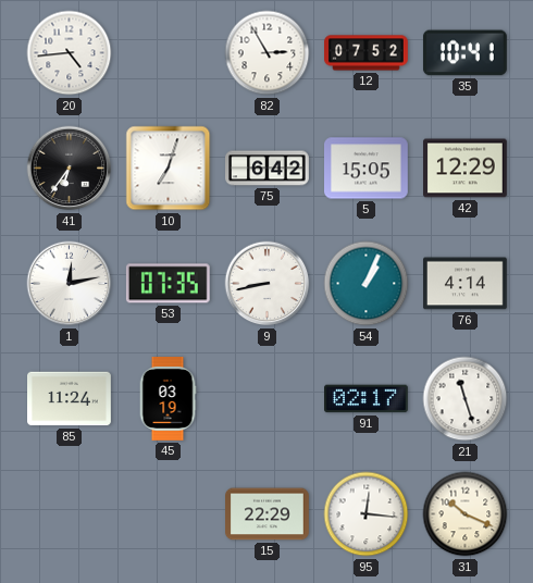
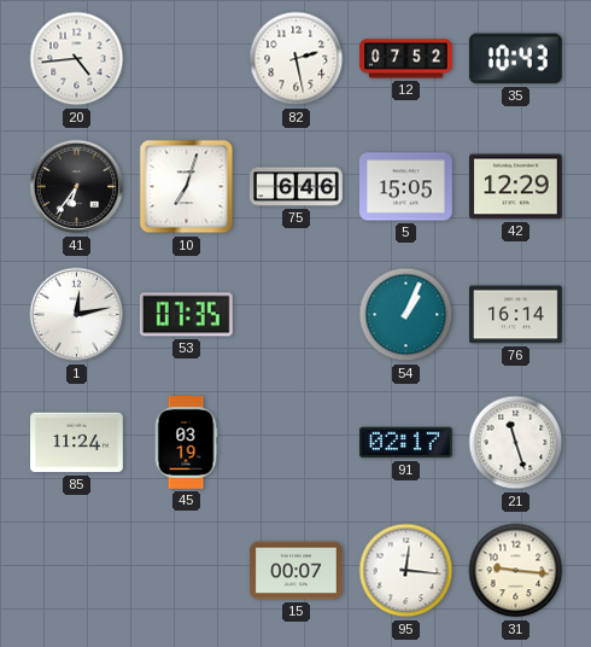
82: 2:55 -> 2:28
35: 10:41 -> 10:43
75: 6:42 -> 6:46
9: 8:43 -> none
76: 4:14 -> 16:14
15: 22:29 -> 00:07
31: 10:19 -> 9:16
